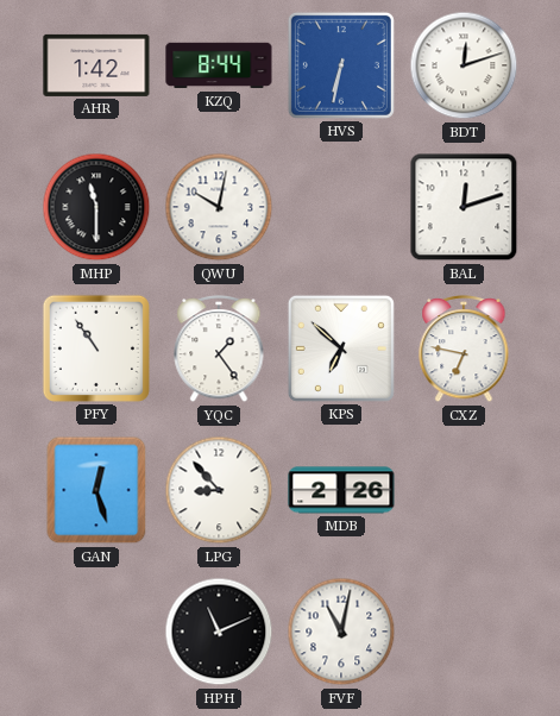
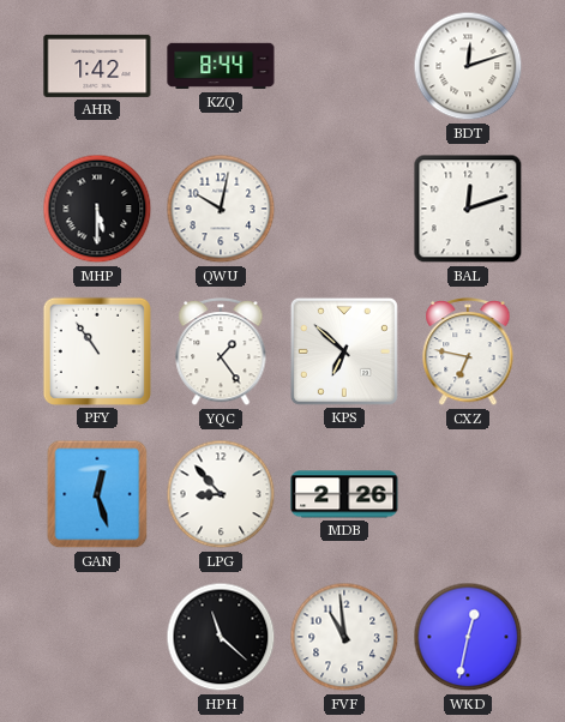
HVS: 6:32 -> none
MHP: 11:30 -> 5:30
HPH: 11:11 -> 11:22
FVF: 11:02 -> 10:59
WKD: none -> 12:32
